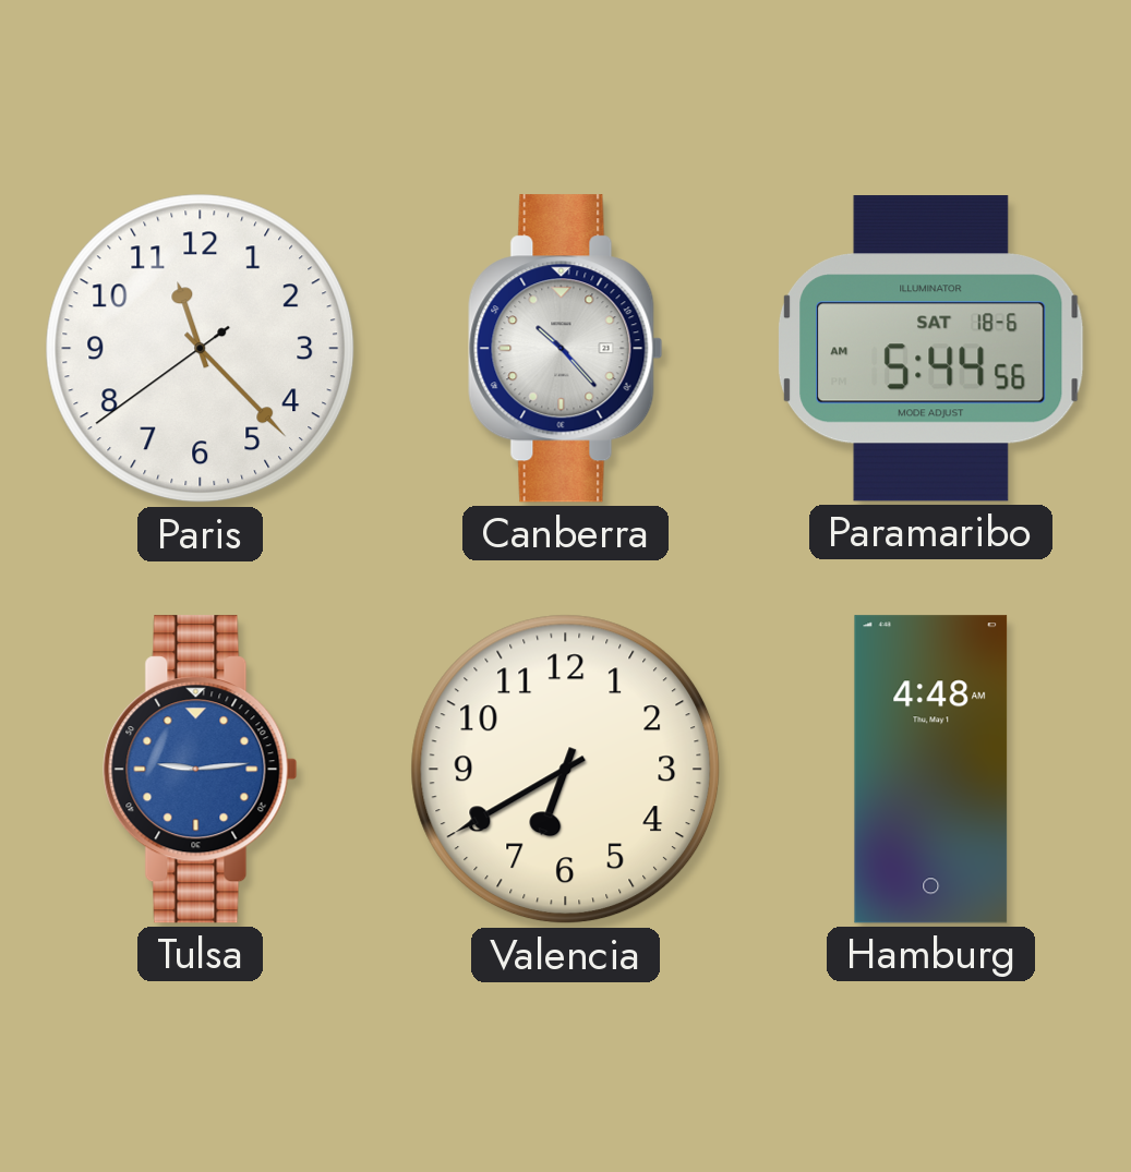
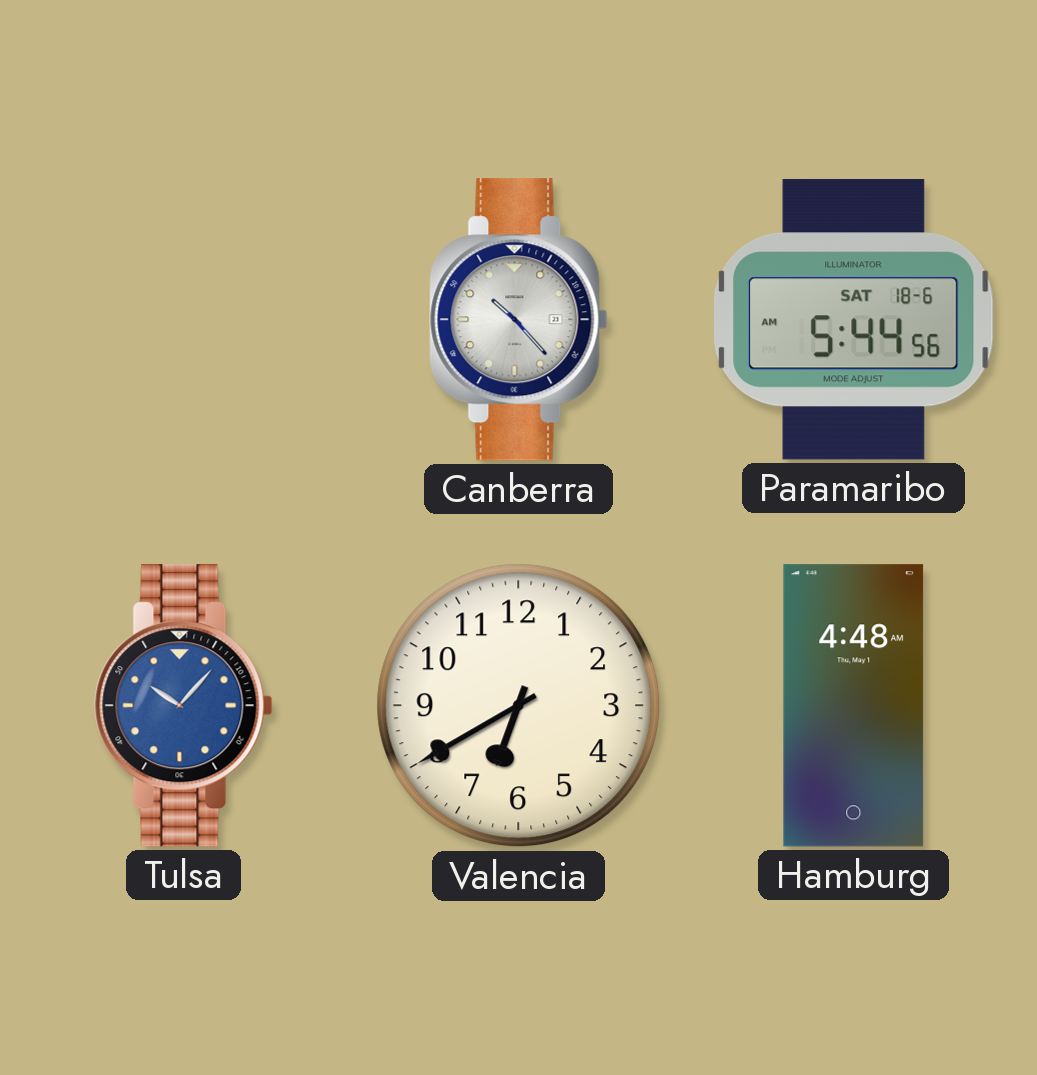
Paris: 11:22 -> none
Tulsa: 9:14 -> 10:07
